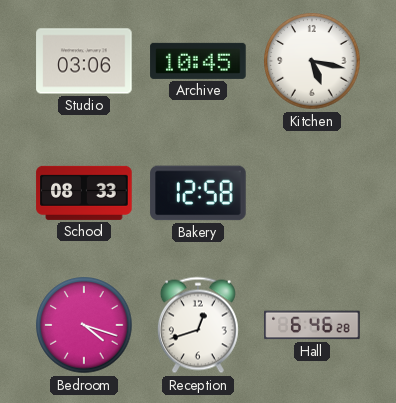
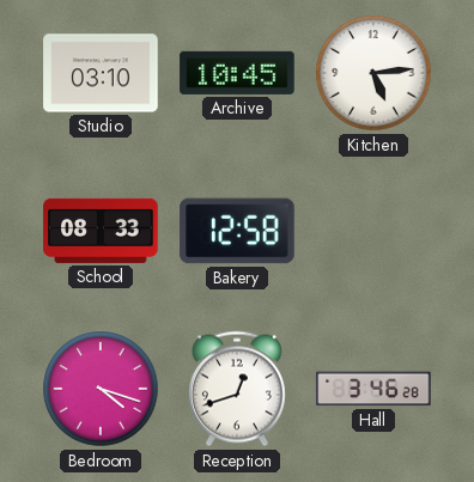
Studio: 03:06 -> 03:10
Kitchen: 5:17 -> 5:14
Hall: 6:46 -> 3:46
